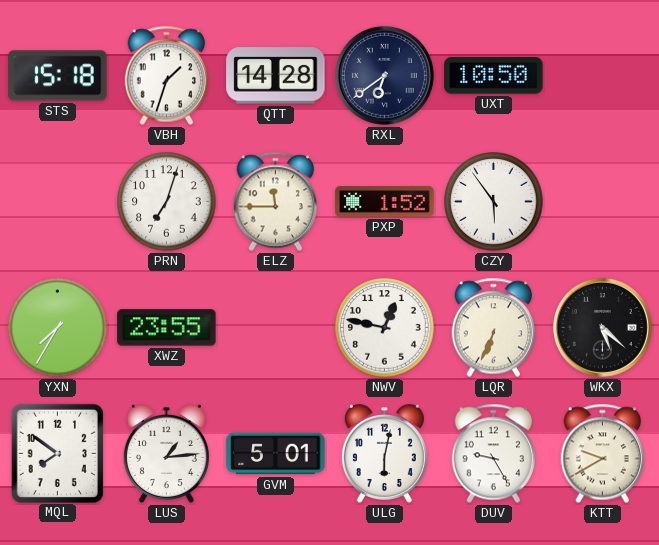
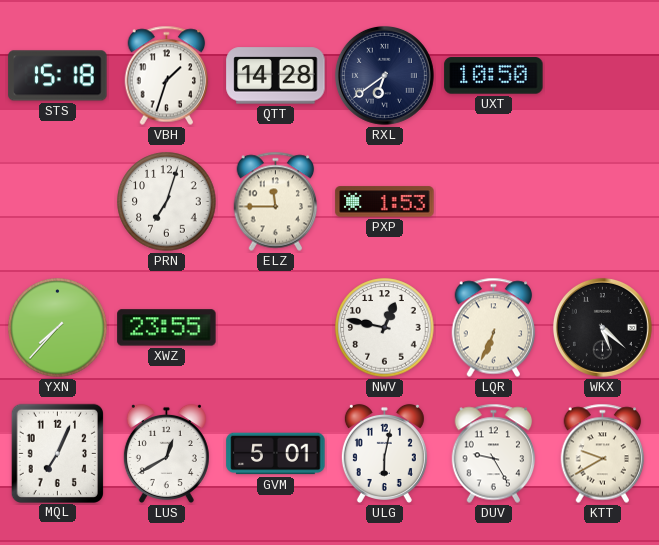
PXP: 1:52 -> 1:53
CZY: 5:54 -> none
YXN: 7:35 -> 7:37
MQL: 7:51 -> 7:04
LUS: 1:14 -> 12:40
